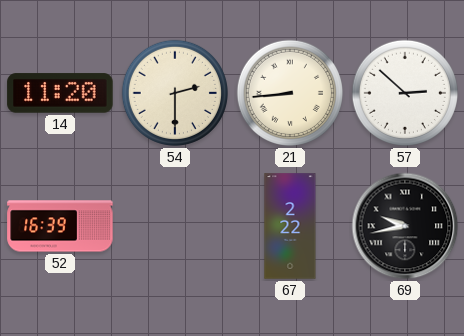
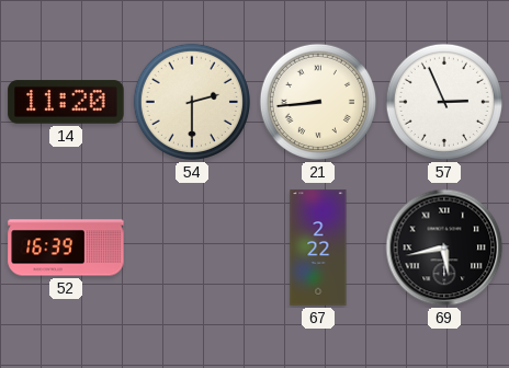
57: 2:52 -> 2:56
69: 9:43 -> 5:43
